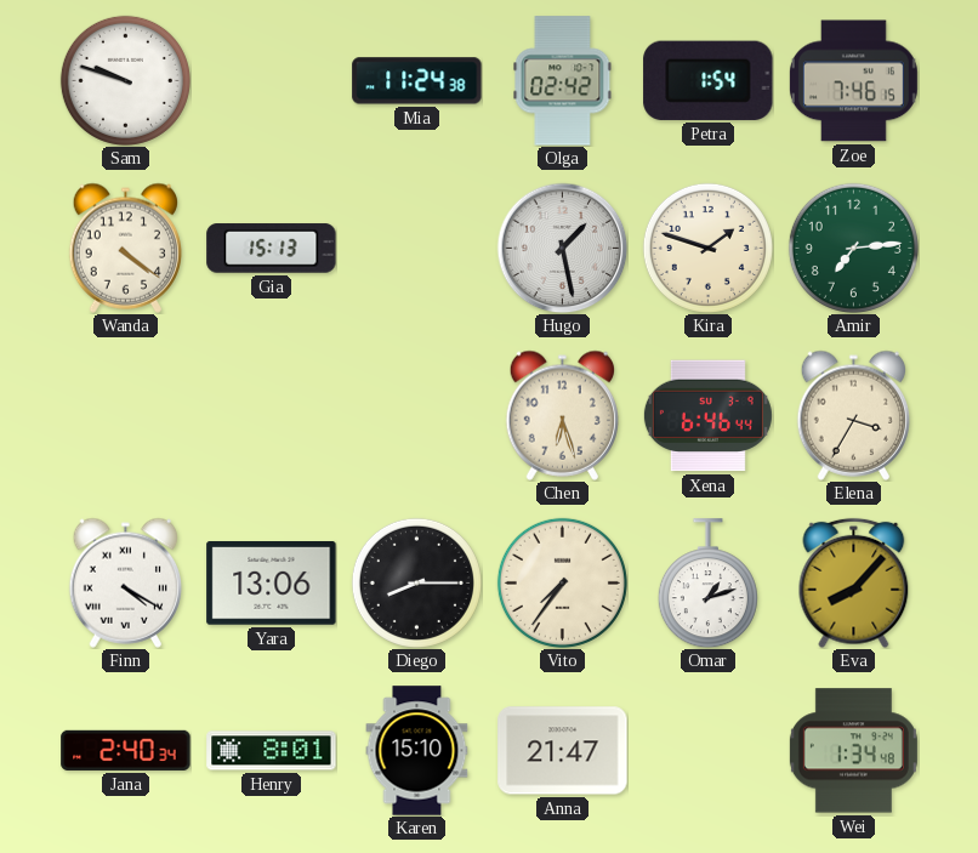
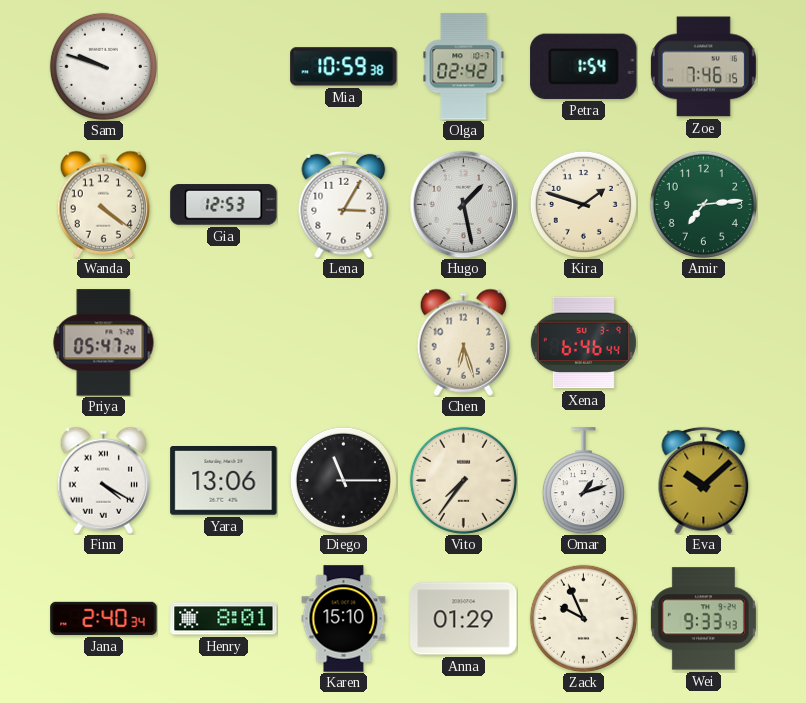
Mia: 11:24 -> 10:59
Gia: 15:13 -> 12:53
Lena: none -> 3:05
Priya: none -> 05:47
Elena: 3:35 -> none
Diego: 8:15 -> 11:15
Eva: 8:07 -> 10:08
Anna: 21:47 -> 01:29
Zack: none -> 9:56
Wei: 1:34 -> 9:33
